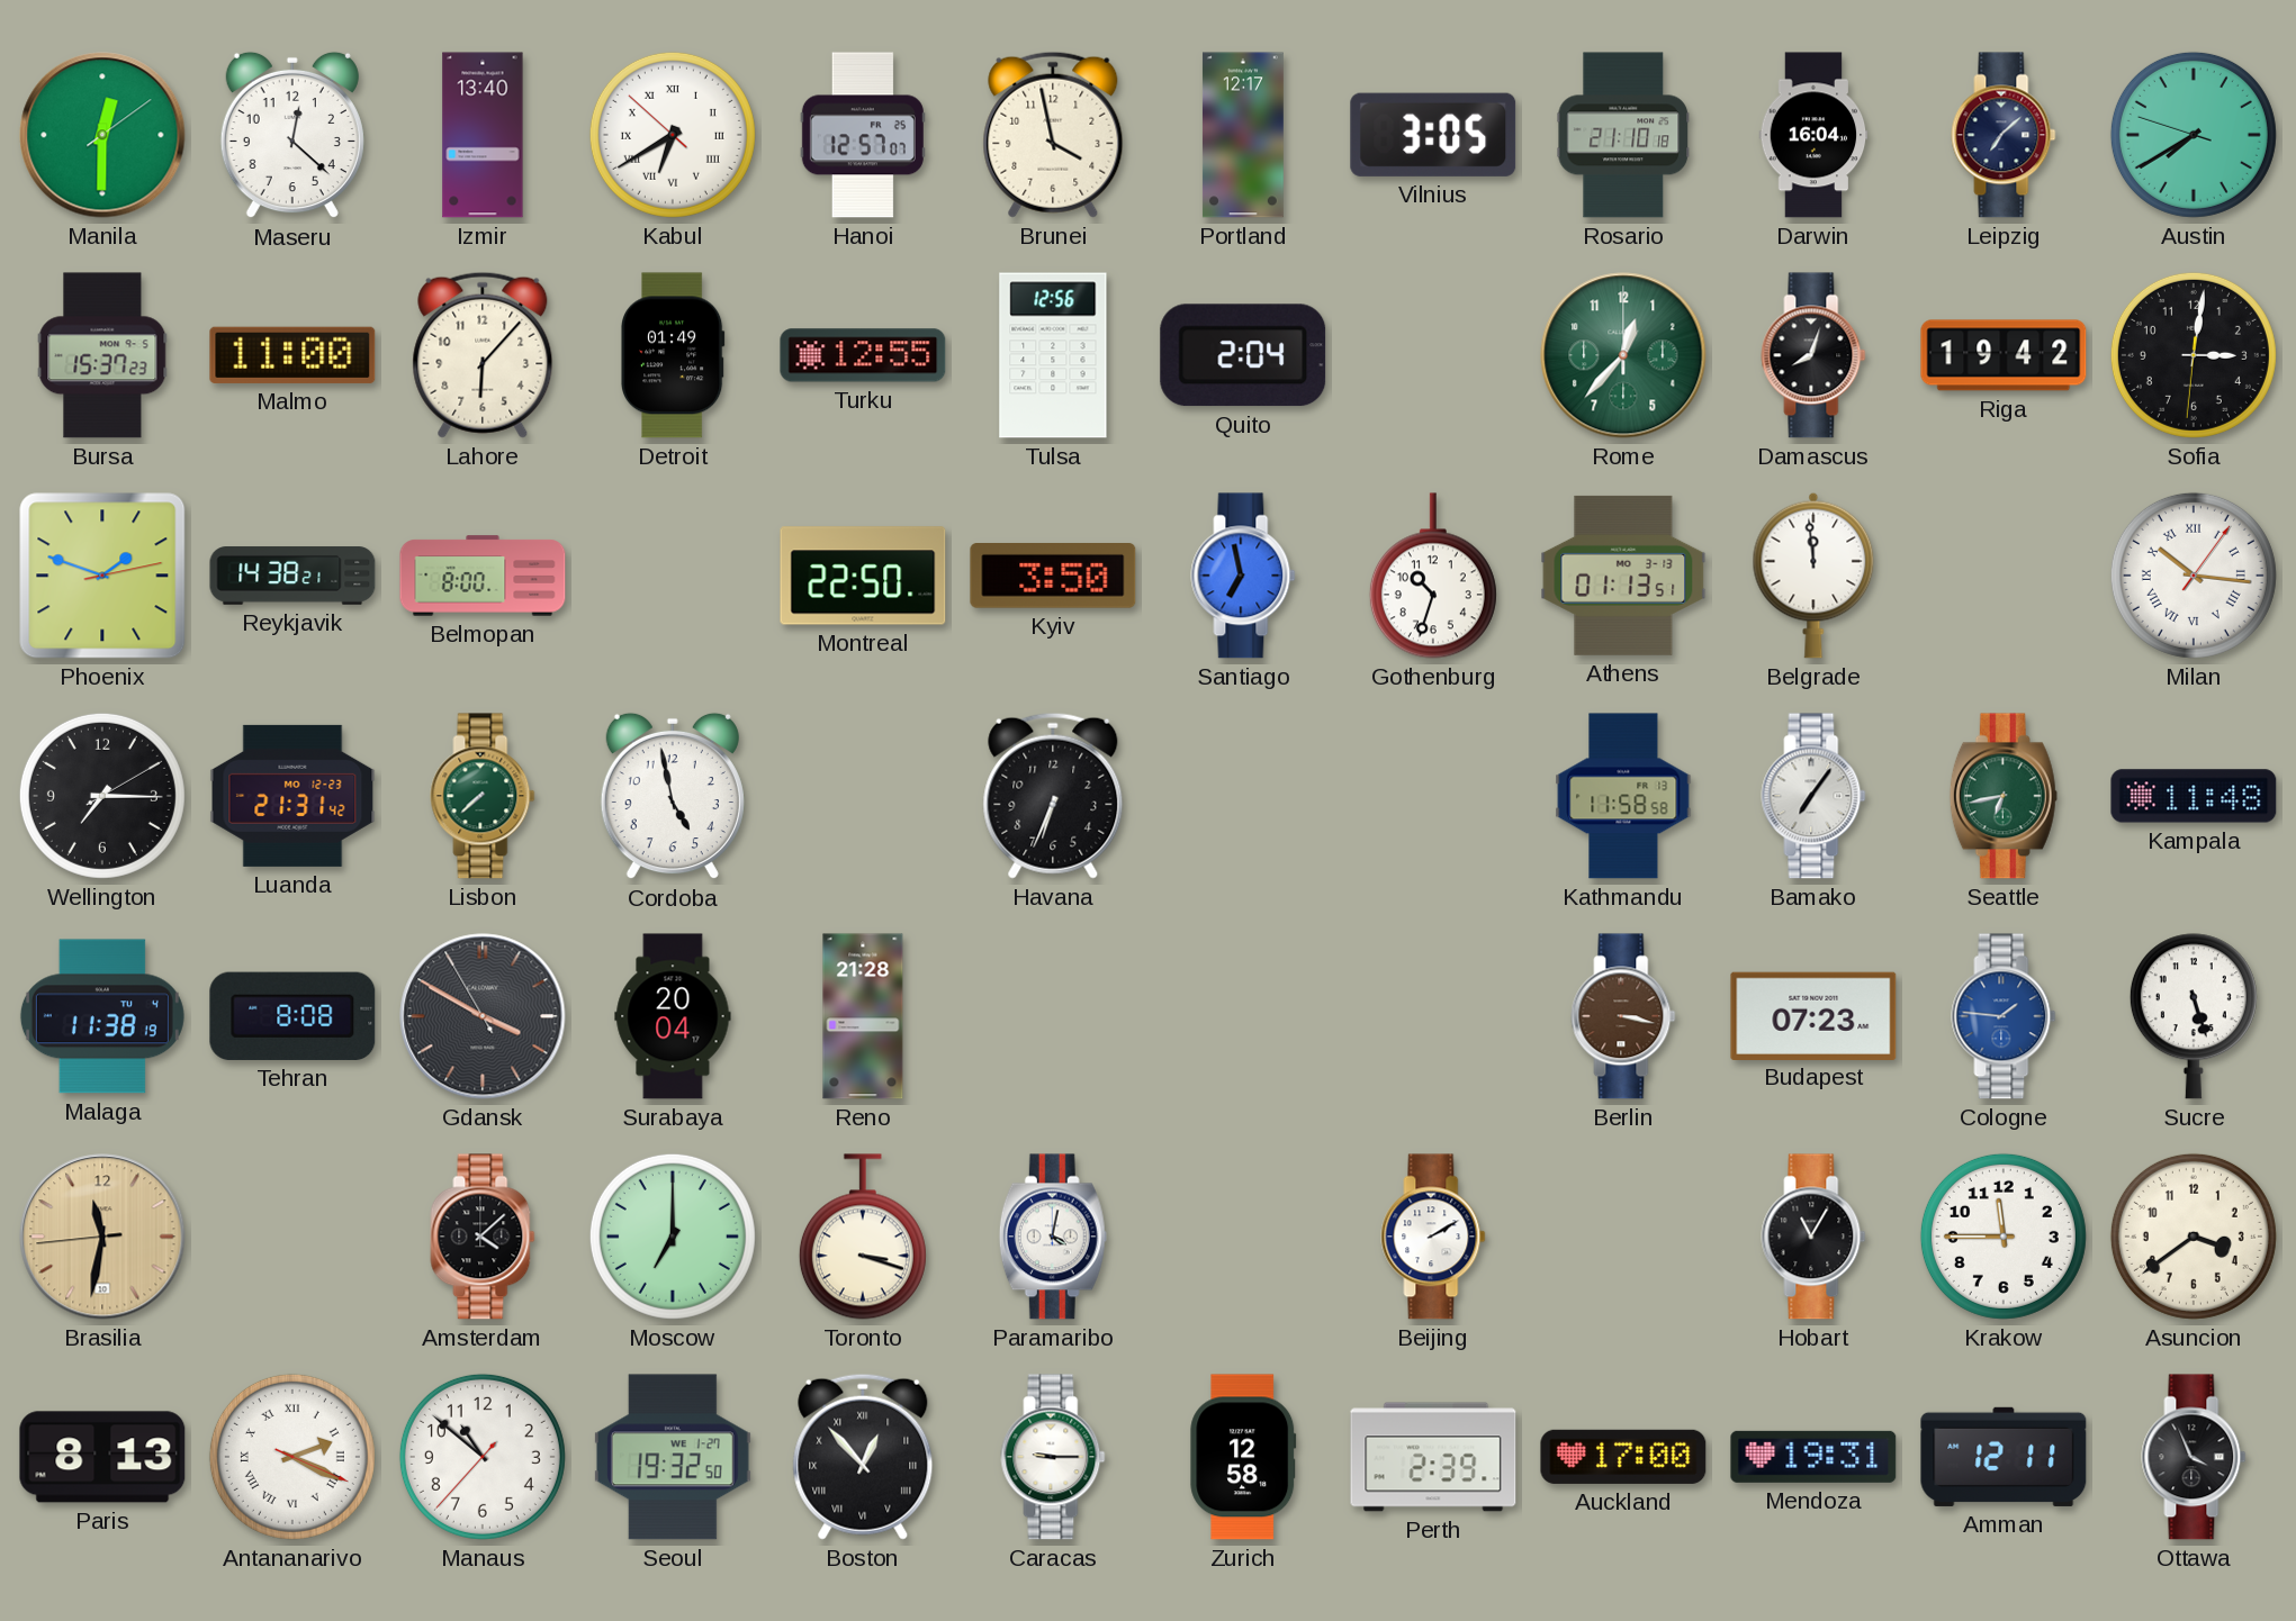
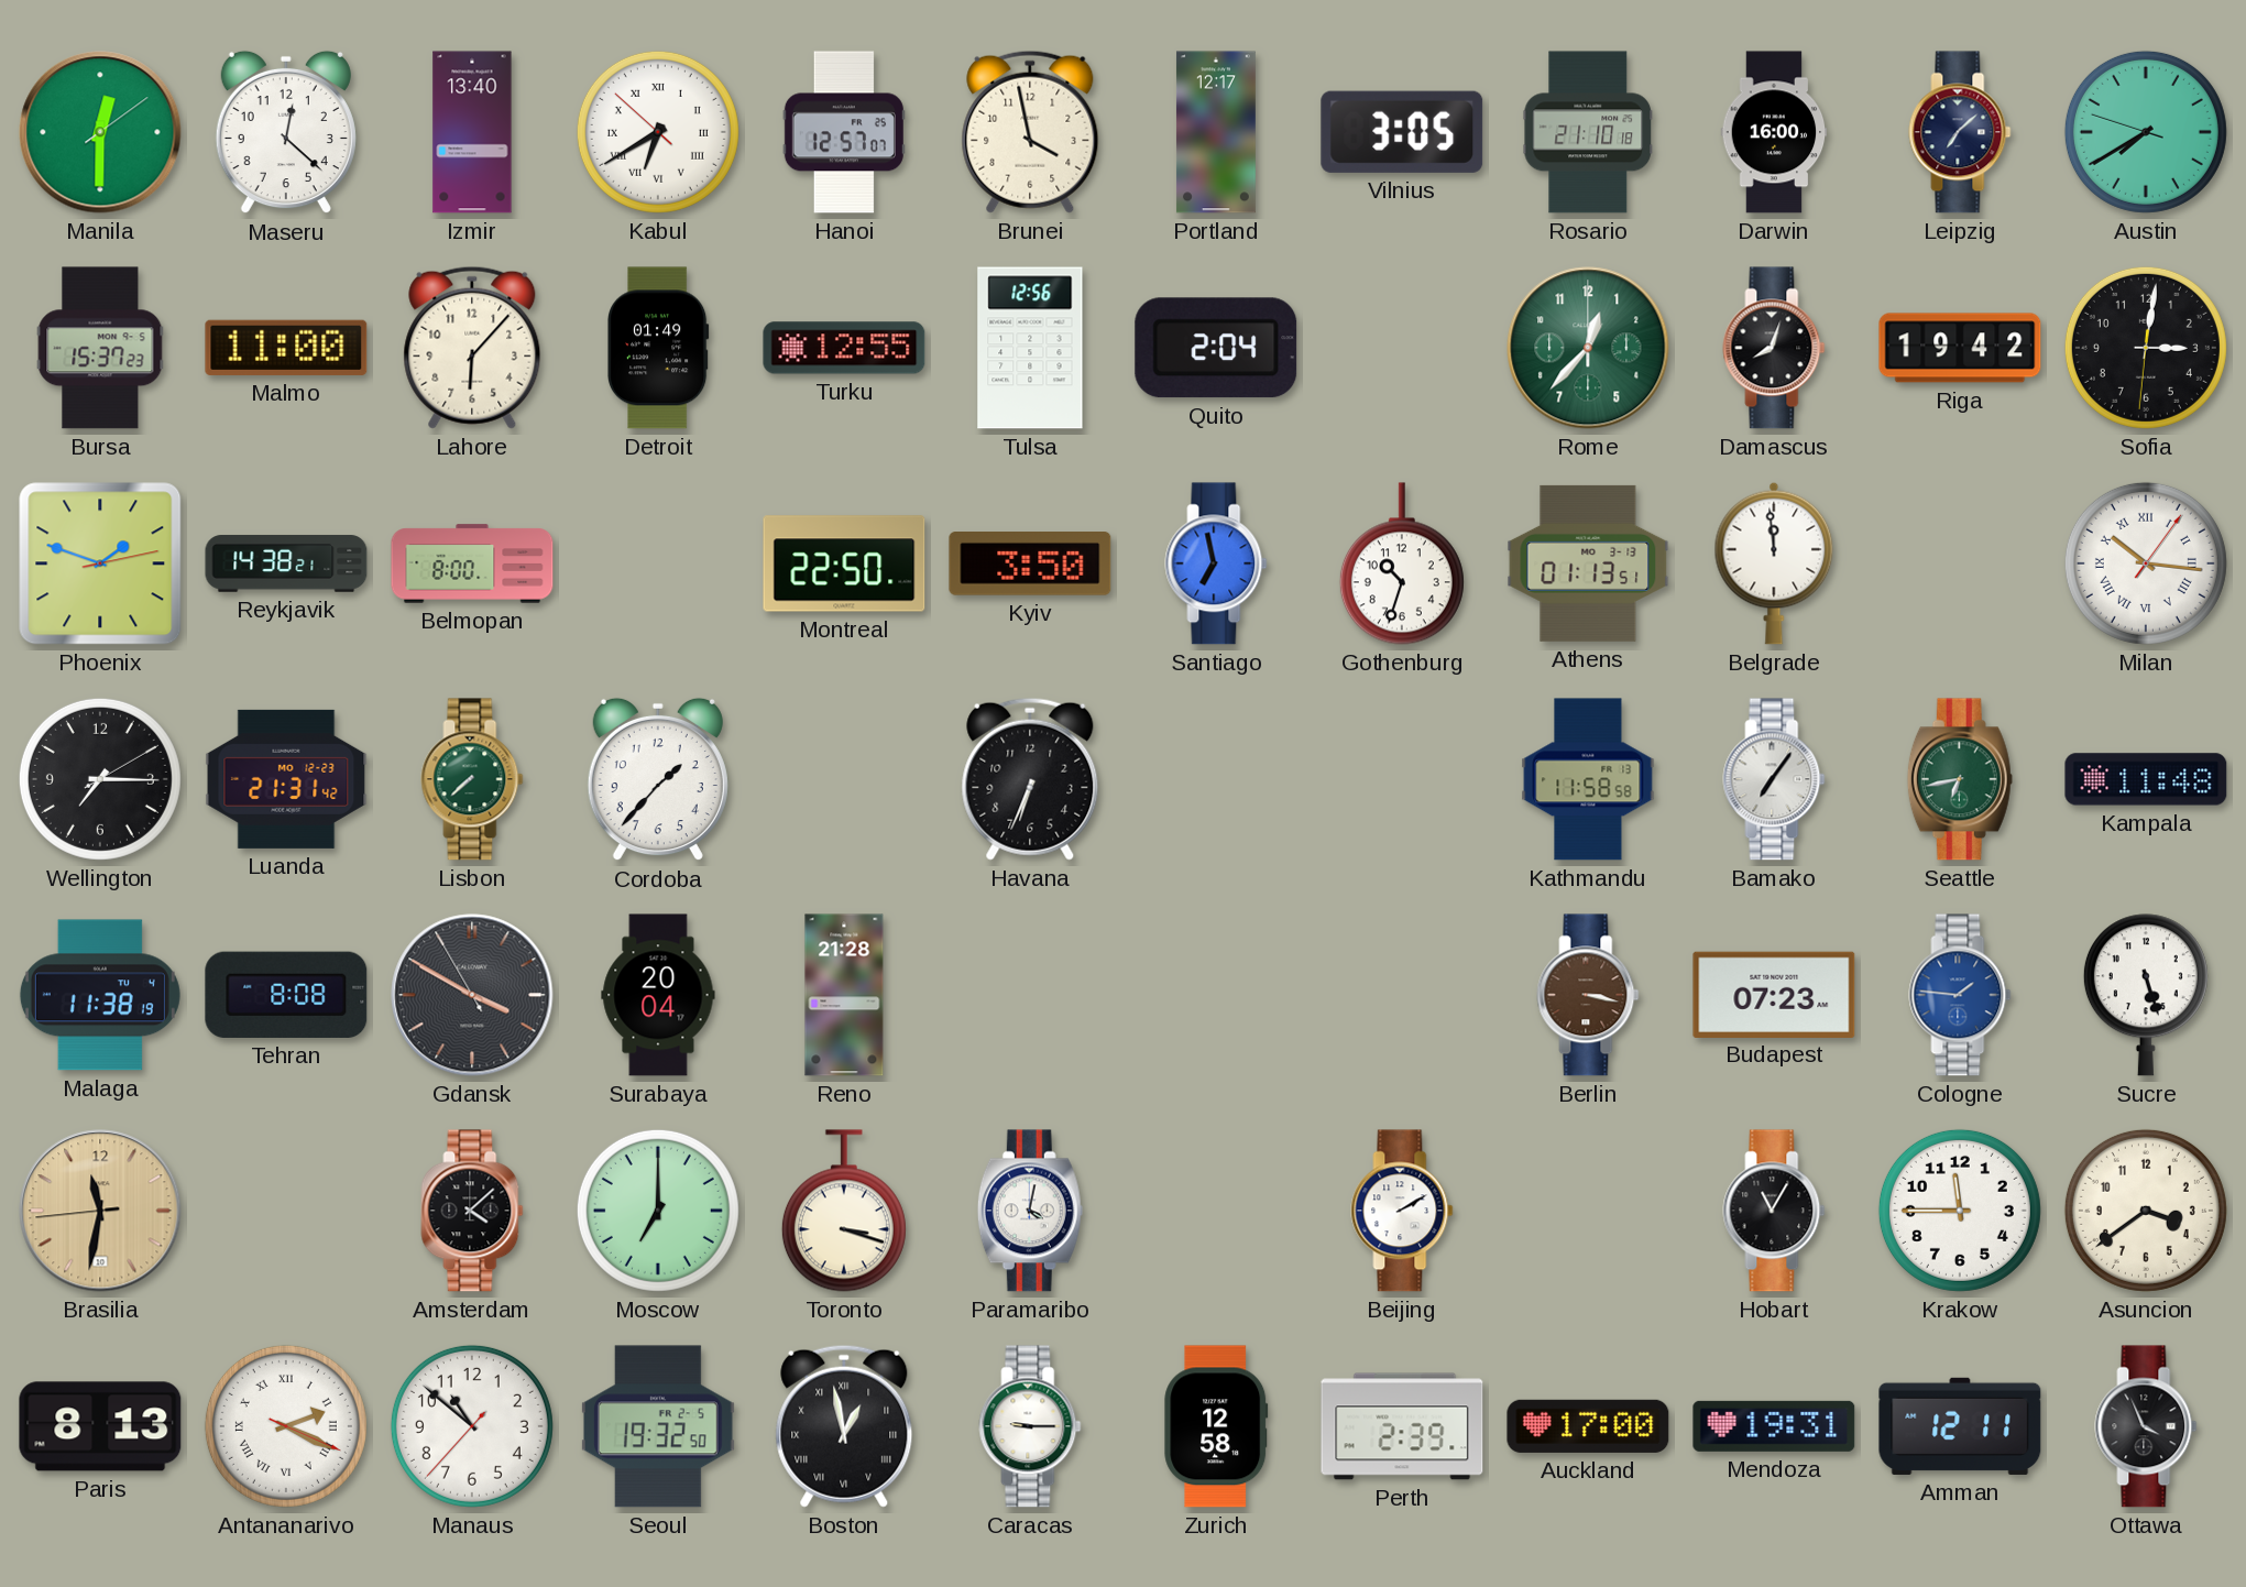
Darwin: 16:04 -> 16:00
Cordoba: 4:58 -> 1:37
Seoul date: WE 1-27 -> FR 2-5
Boston: 12:53 -> 12:58
